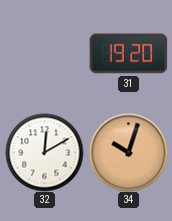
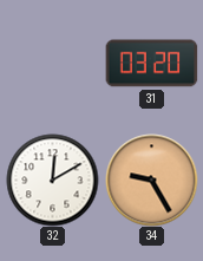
31: 19:20 -> 03:20
34: 10:03 -> 9:25
